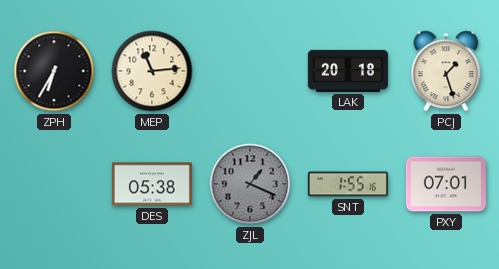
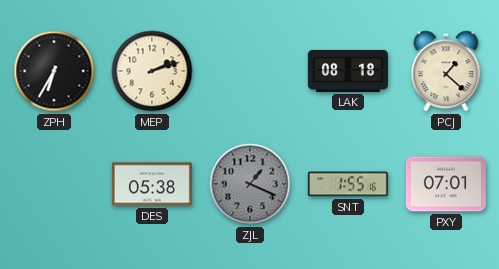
MEP: 11:14 -> 2:12
LAK: 20:18 -> 08:18
PCJ: 1:27 -> 1:22
